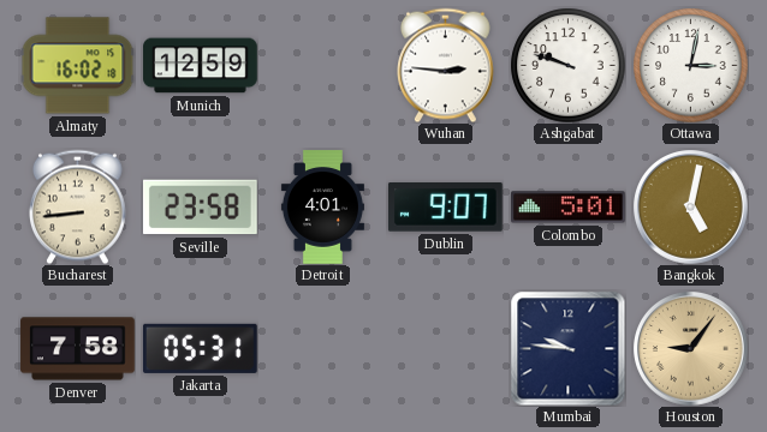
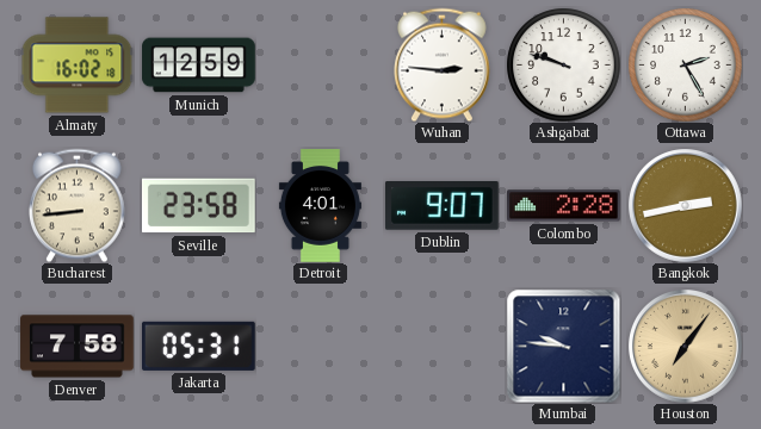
Ottawa: 3:02 -> 2:25
Colombo: 5:01 -> 2:28
Bangkok: 5:02 -> 2:43
Houston: 9:06 -> 7:06
